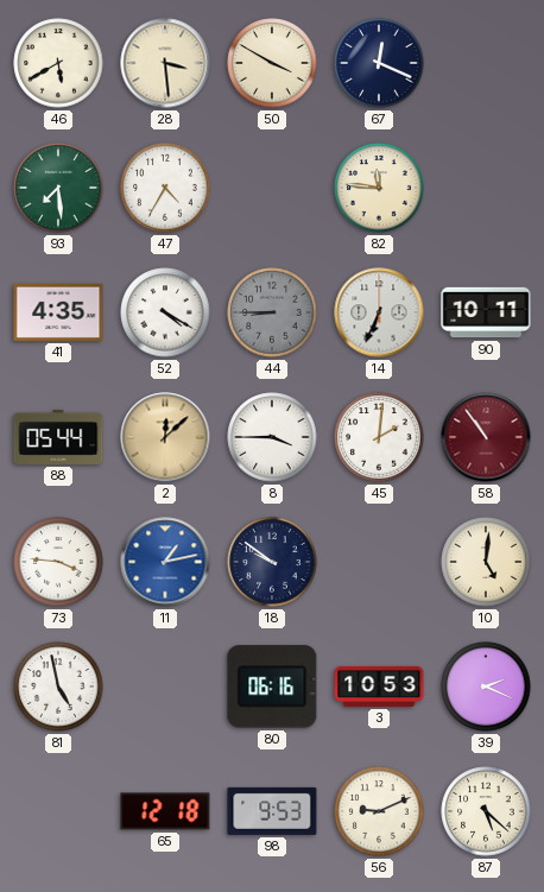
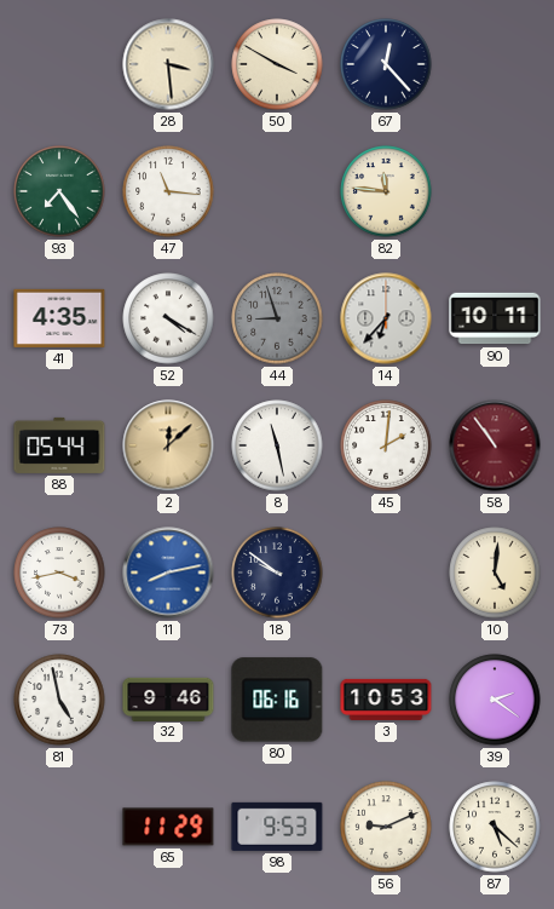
46: 5:40 -> none
67: 12:19 -> 12:23
93: 7:29 -> 7:24
47: 4:35 -> 11:16
44: 8:45 -> 8:57
14: 6:34 -> 6:37
8: 3:45 -> 11:28
73: 3:46 -> 3:43
11: 1:13 -> 8:13
32: none -> 9:46
39: 2:19 -> 2:21
65: 12:18 -> 11:29
